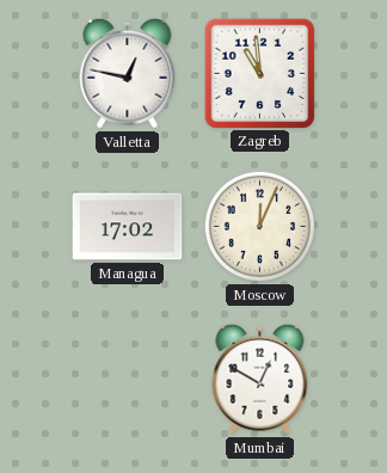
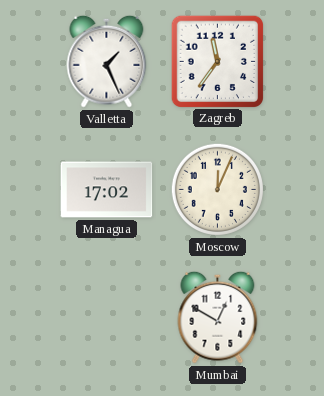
Valletta: 12:47 -> 1:26
Zagreb: 10:59 -> 11:36
